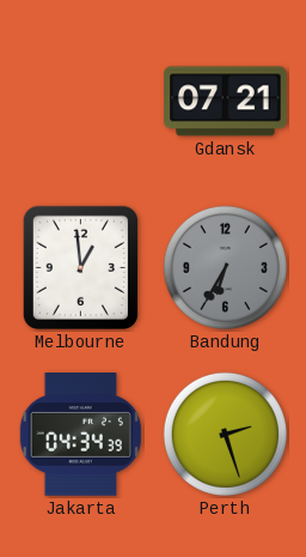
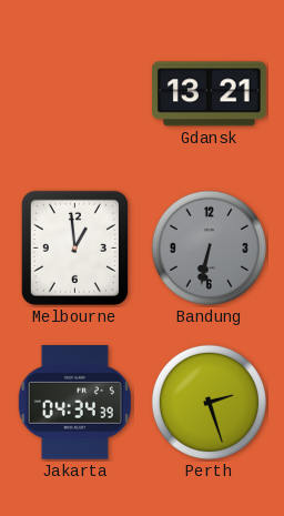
Gdansk: 07:21 -> 13:21
Bandung: 6:35 -> 6:32
